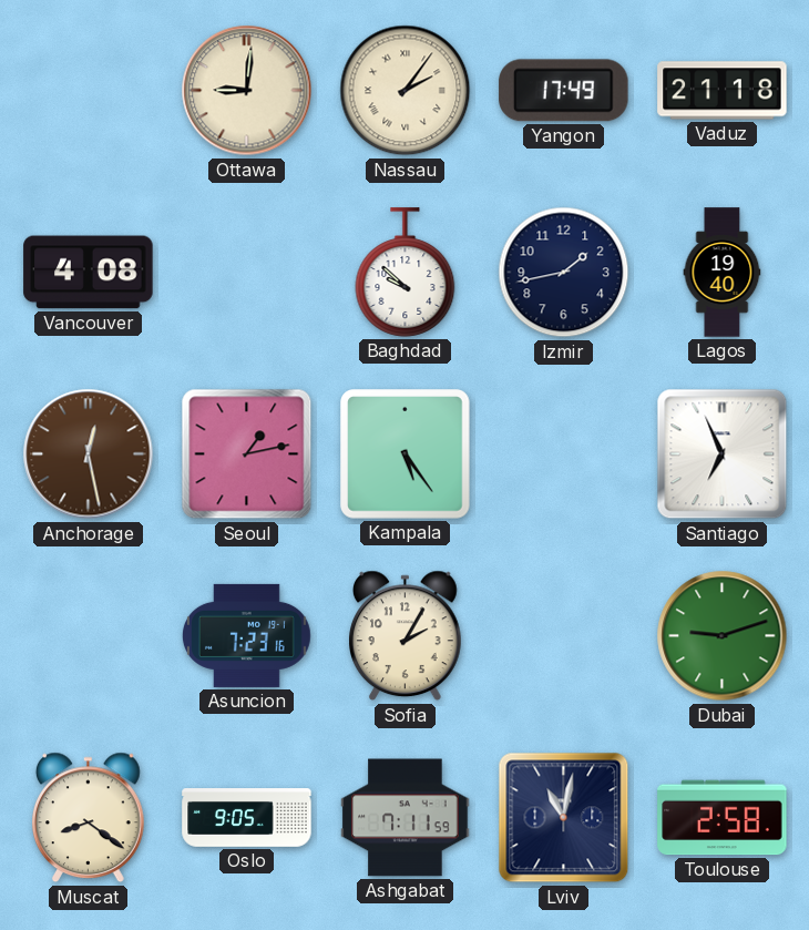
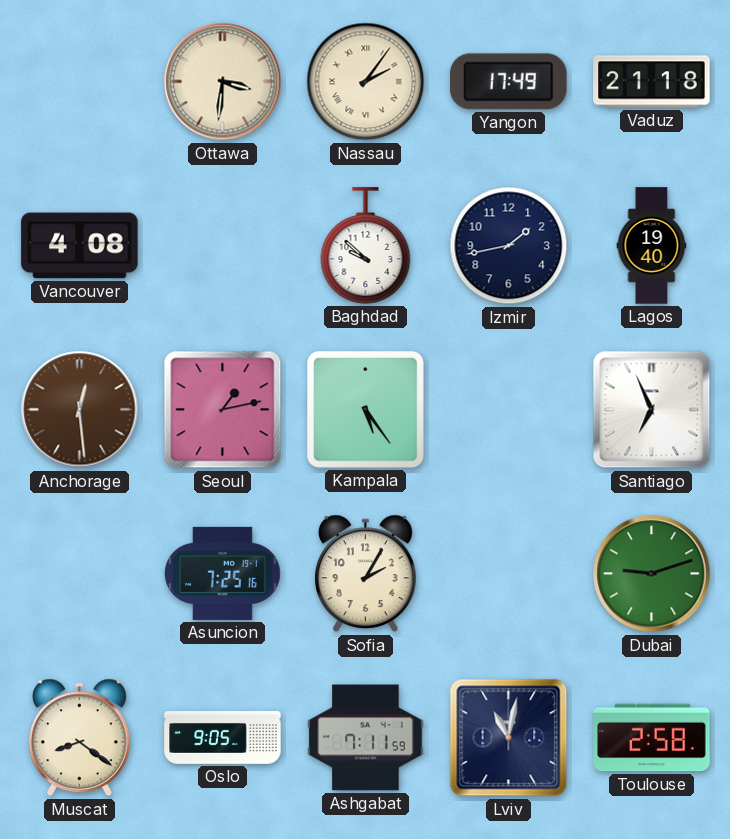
Ottawa: 9:01 -> 3:31
Anchorage: 12:28 -> 12:29
Asuncion: 7:23 -> 7:25
